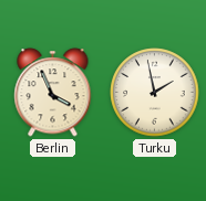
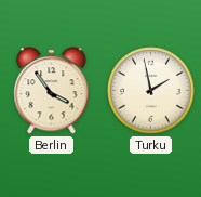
Berlin: 3:56 -> 3:54
